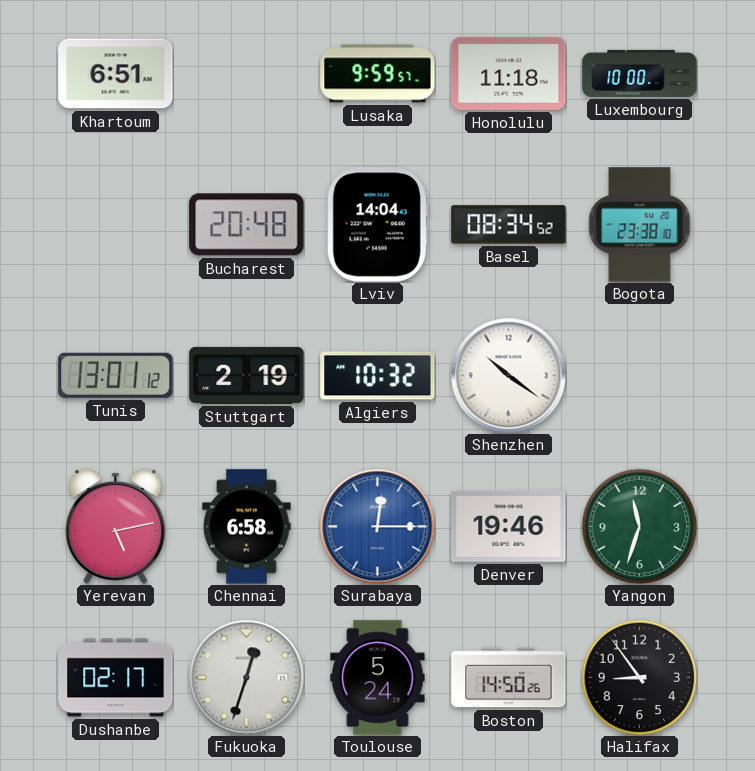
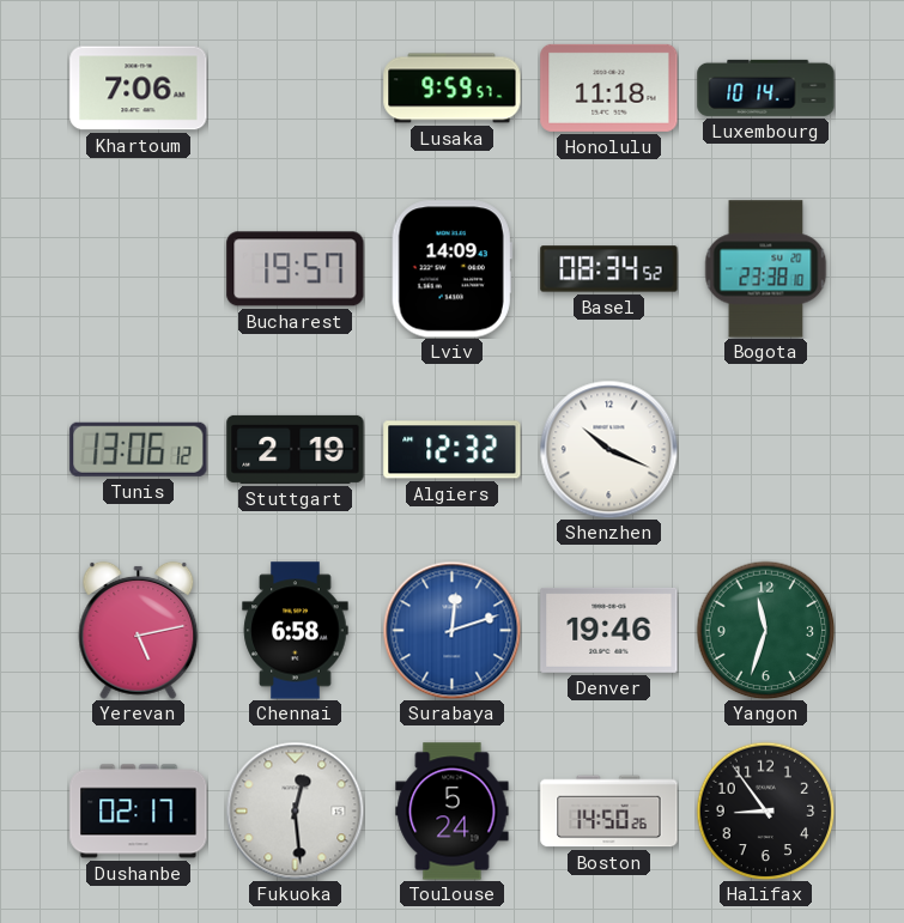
Khartoum: 6:51 -> 7:06
Luxembourg: 10:00 -> 10:14
Bucharest: 20:48 -> 19:57
Lviv: 14:04 -> 14:09
Tunis: 13:01 -> 13:06
Algiers: 10:32 -> 12:32
Shenzhen: 10:21 -> 10:19
Surabaya: 12:15 -> 12:12
Fukuoka: 12:33 -> 12:29
